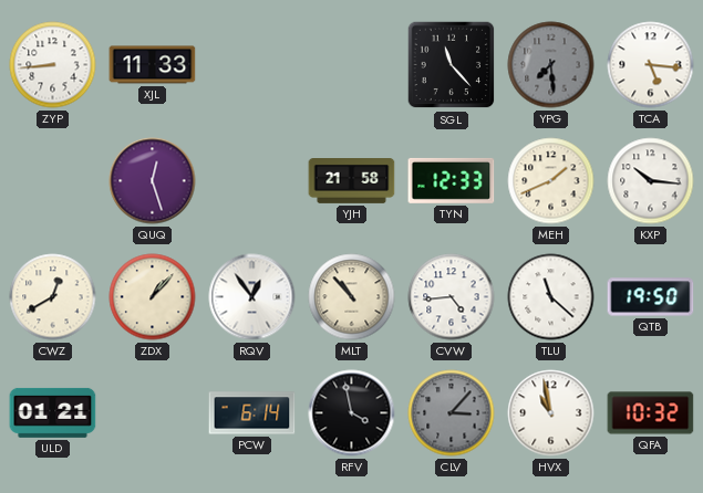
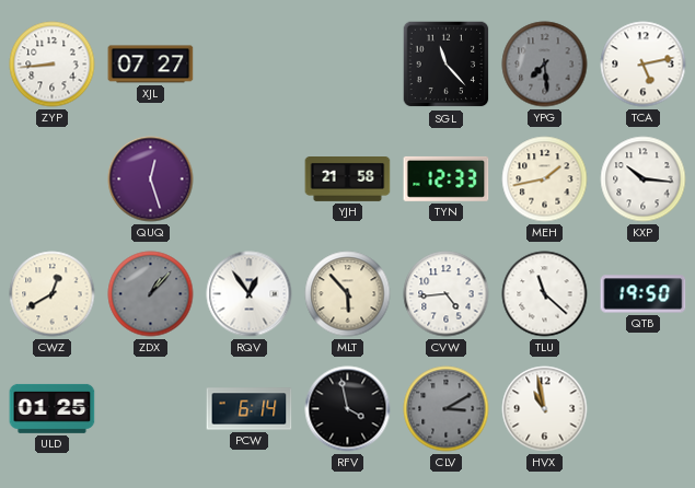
XJL: 11:33 -> 07:27
TCA: 5:16 -> 5:13
MEH: 1:41 -> 1:43
ZDX dial: cream -> grey
MLT: 10:53 -> 5:53
ULD: 01:21 -> 01:25
CLV: 3:07 -> 3:10
QFA: 10:32 -> none
